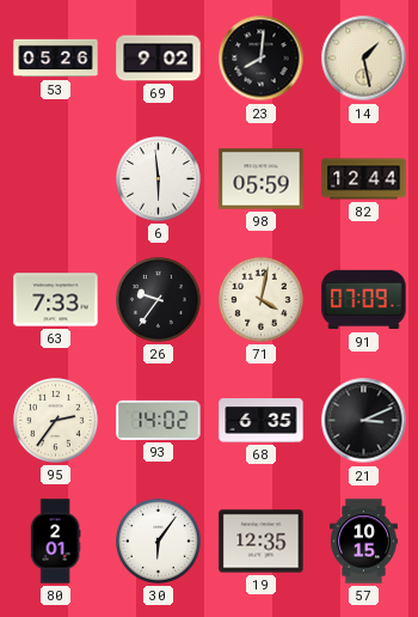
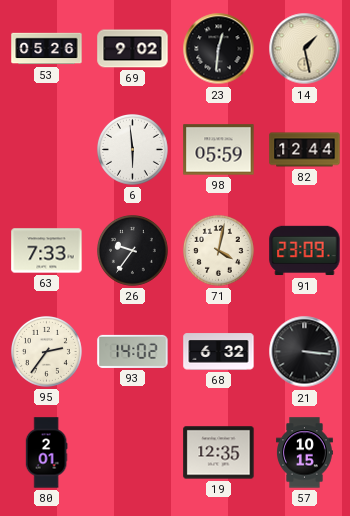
23: 8:01 -> 12:31
91: 07:09 -> 23:09
68: 6:35 -> 6:32
21: 3:11 -> 3:16
30: 6:06 -> none
